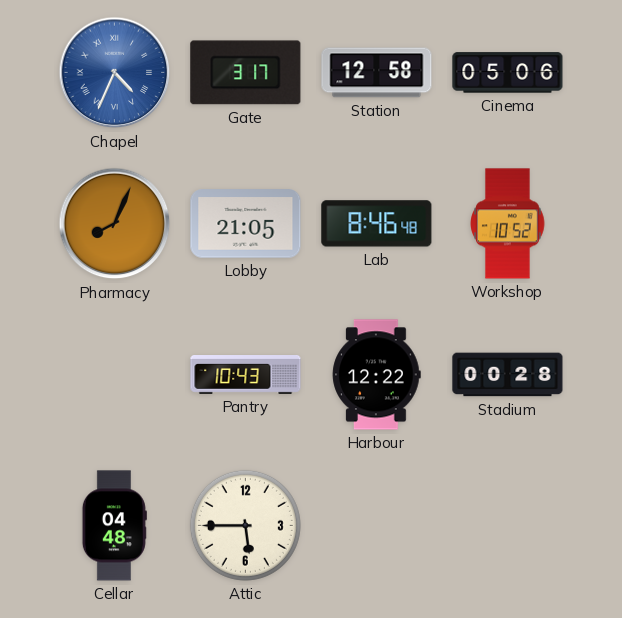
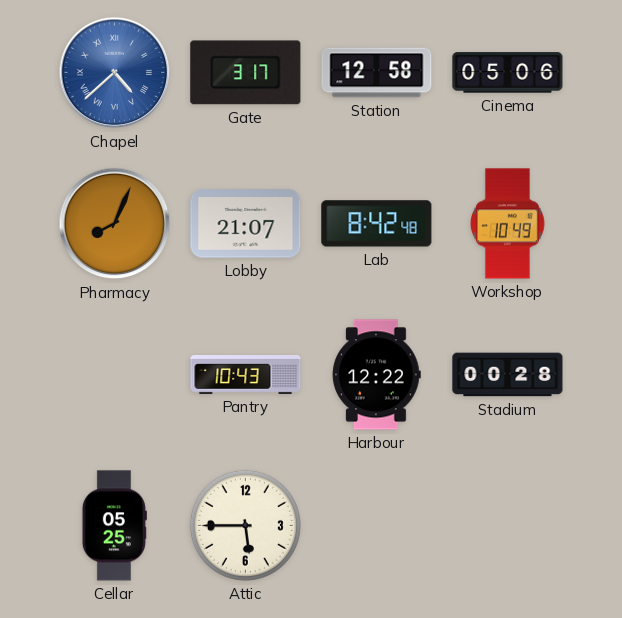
Chapel: 4:34 -> 4:38
Lobby: 21:05 -> 21:07
Lab: 8:46 -> 8:42
Workshop: 10:52 -> 10:49
Cellar: 04:48 -> 05:25
